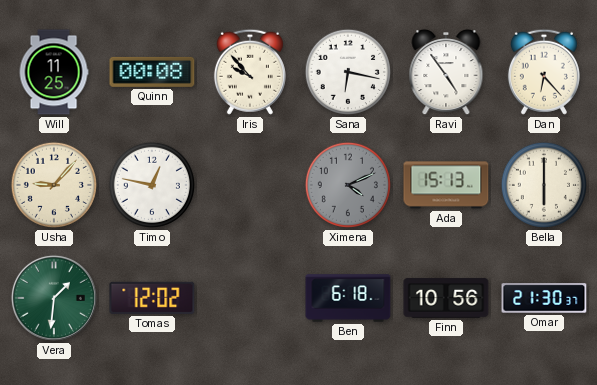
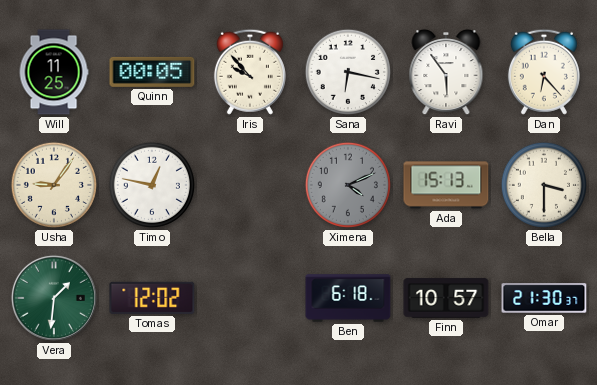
Quinn: 00:08 -> 00:05
Ravi: 4:54 -> 5:54
Usha: 9:07 -> 9:06
Bella: 6:00 -> 3:30
Finn: 10:56 -> 10:57
